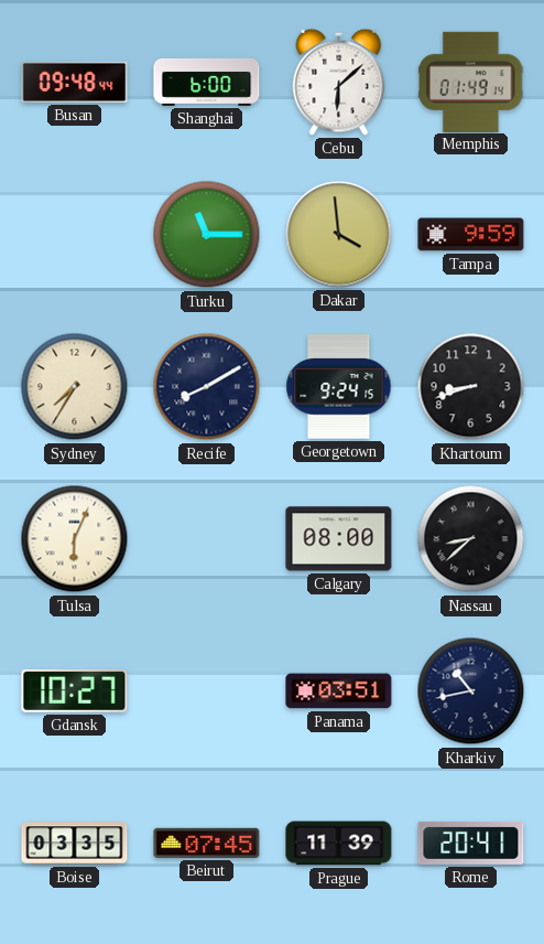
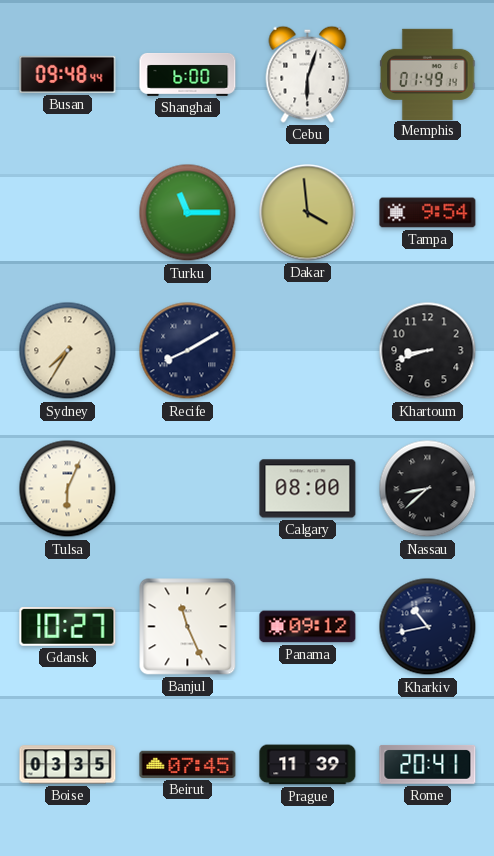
Cebu: 6:08 -> 6:03
Tampa: 9:59 -> 9:54
Georgetown: 9:24 -> none
Banjul: none -> 11:26
Panama: 03:51 -> 09:12
